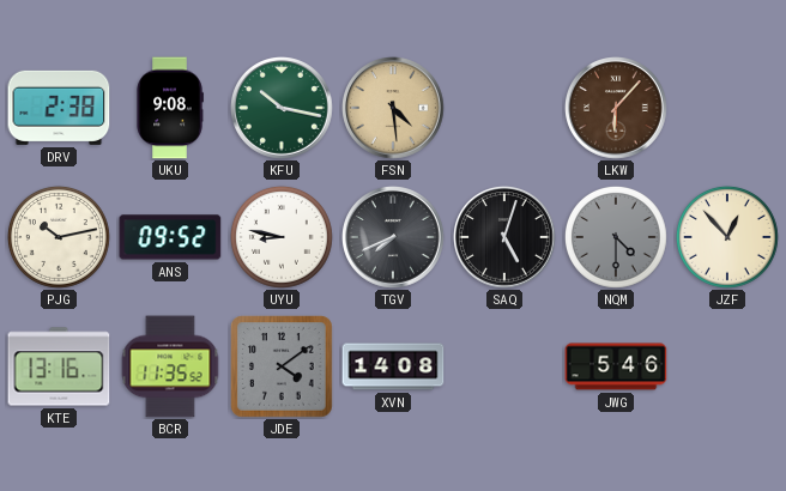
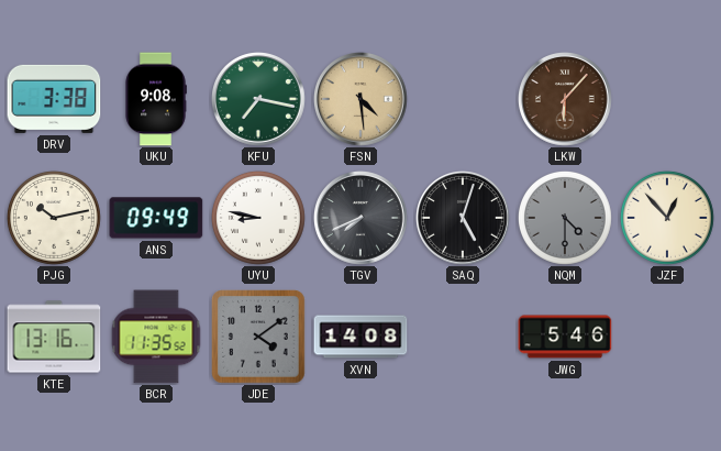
DRV: 2:38 -> 3:38
KFU: 10:17 -> 7:17
ANS: 09:52 -> 09:49
